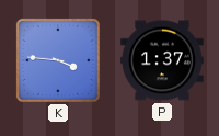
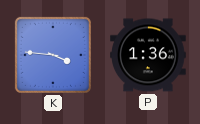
P: 1:37 -> 1:36
